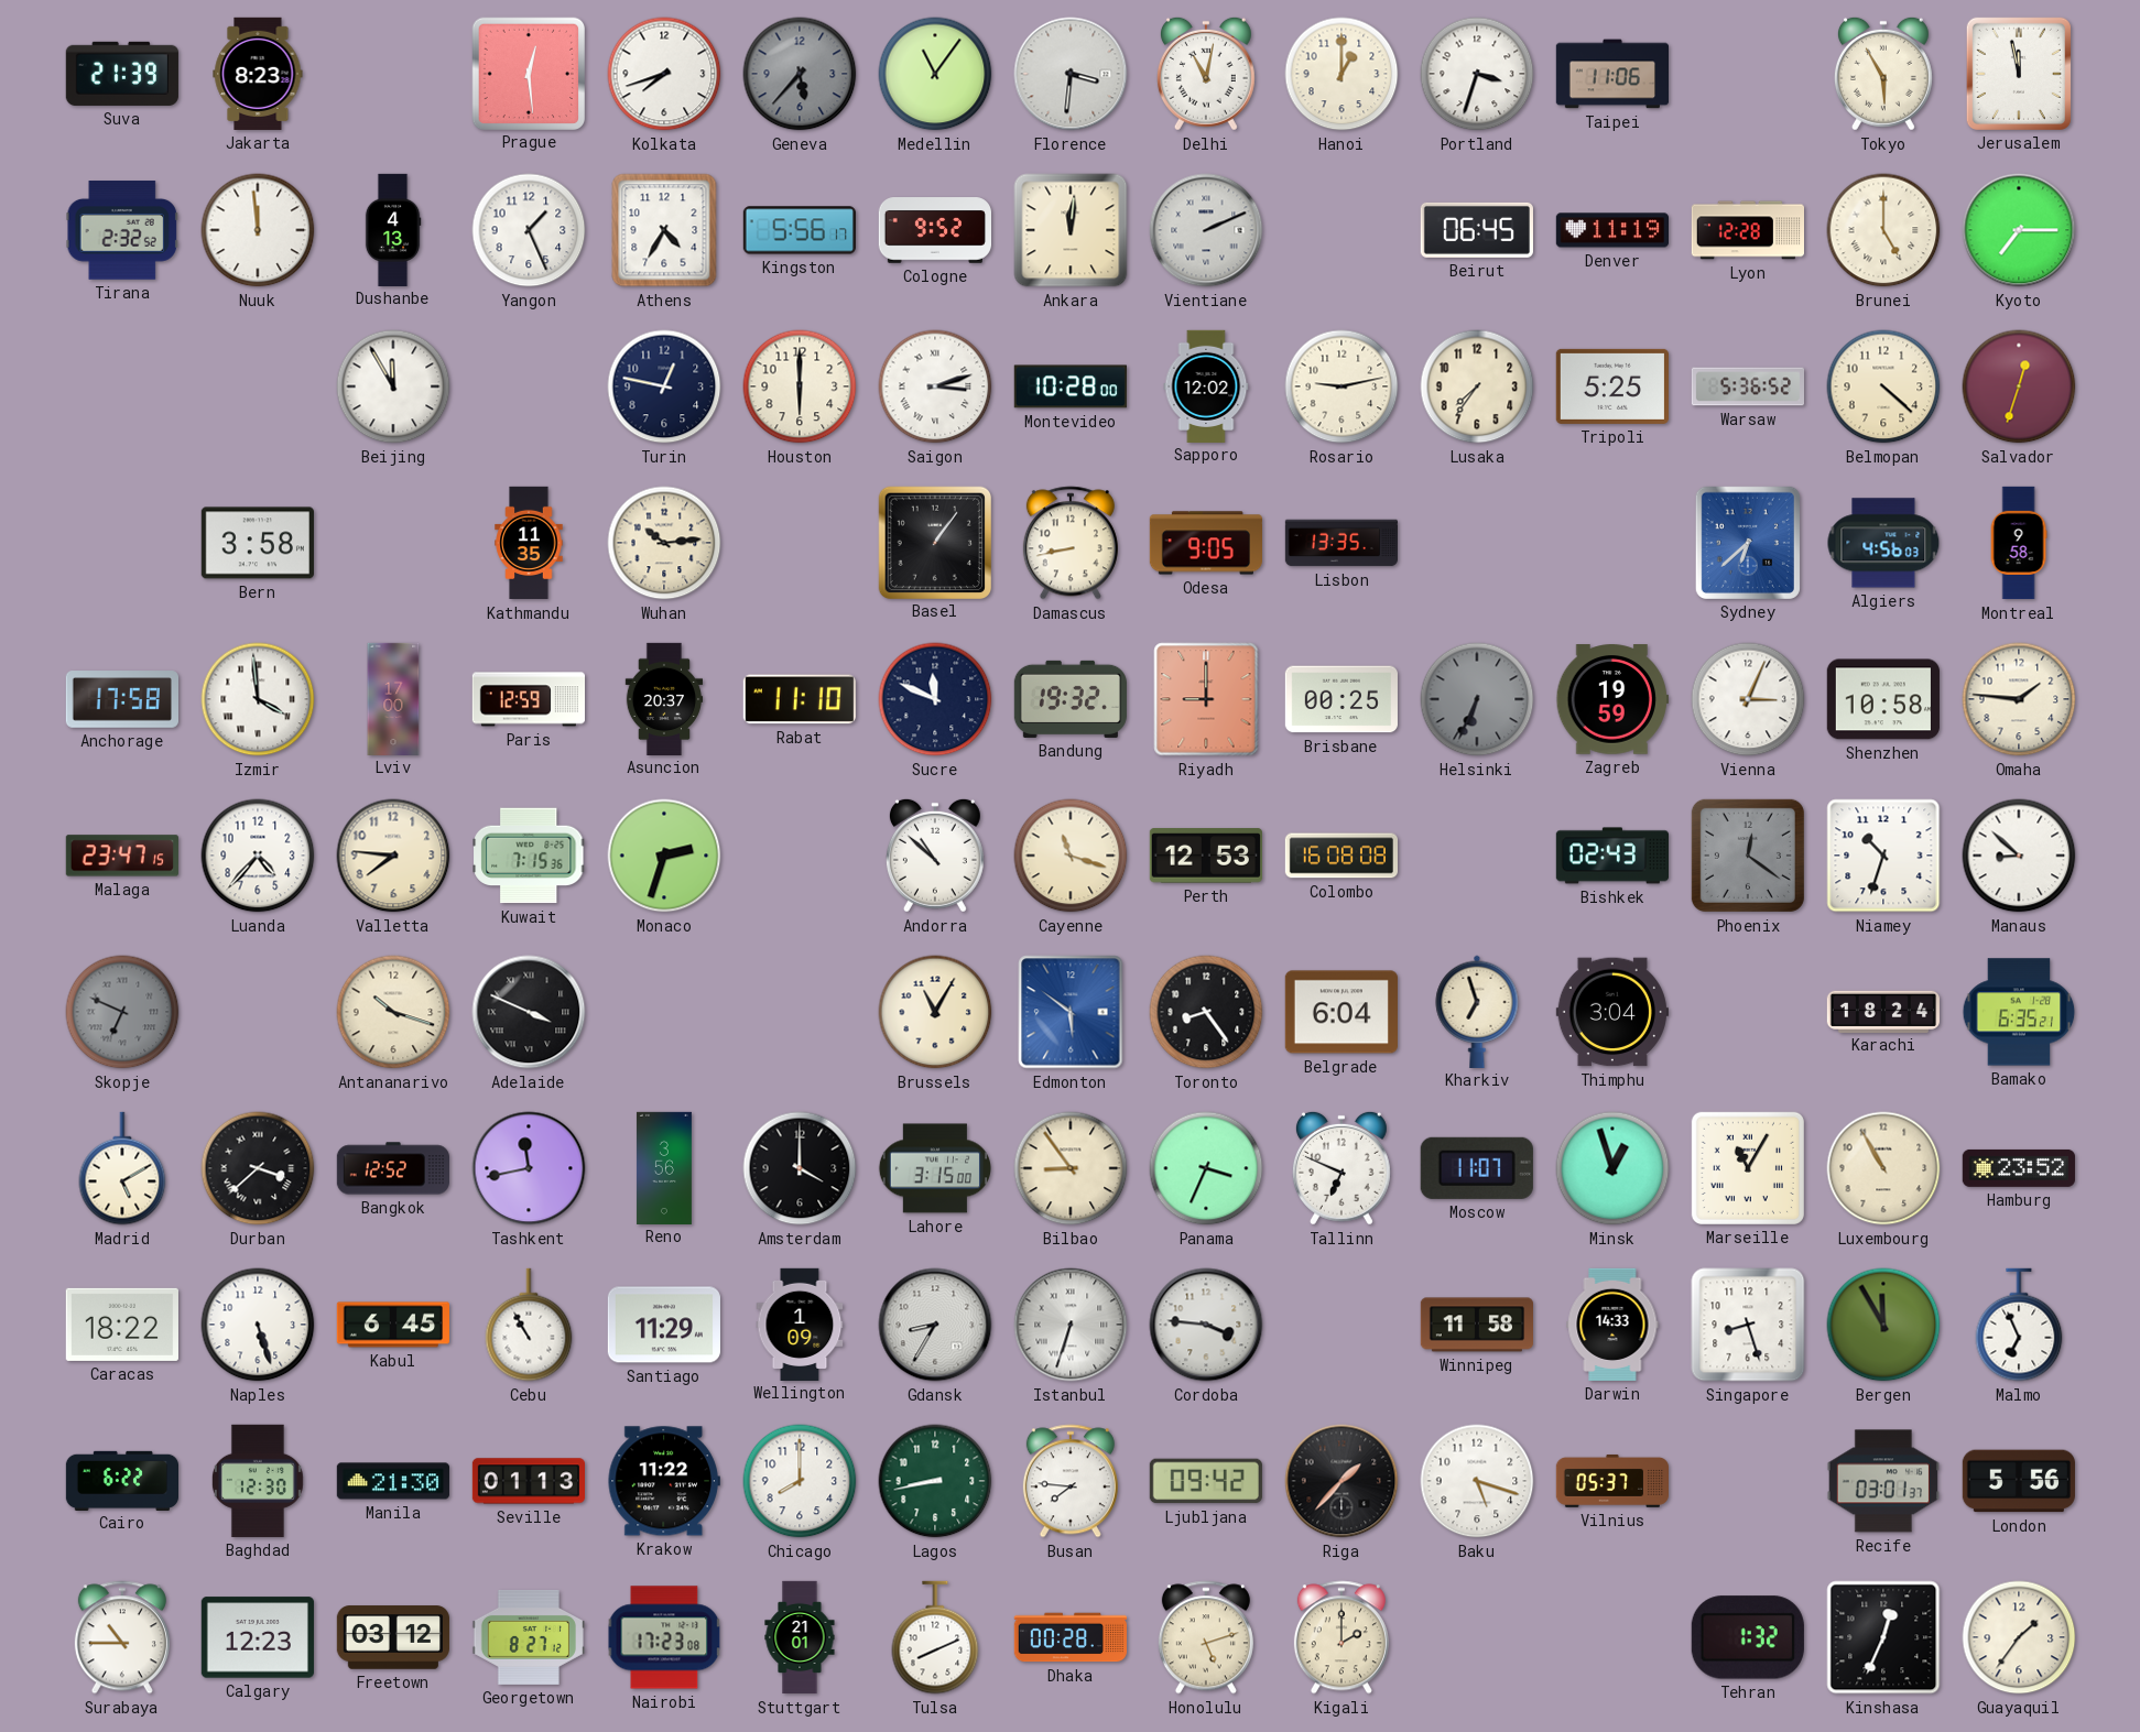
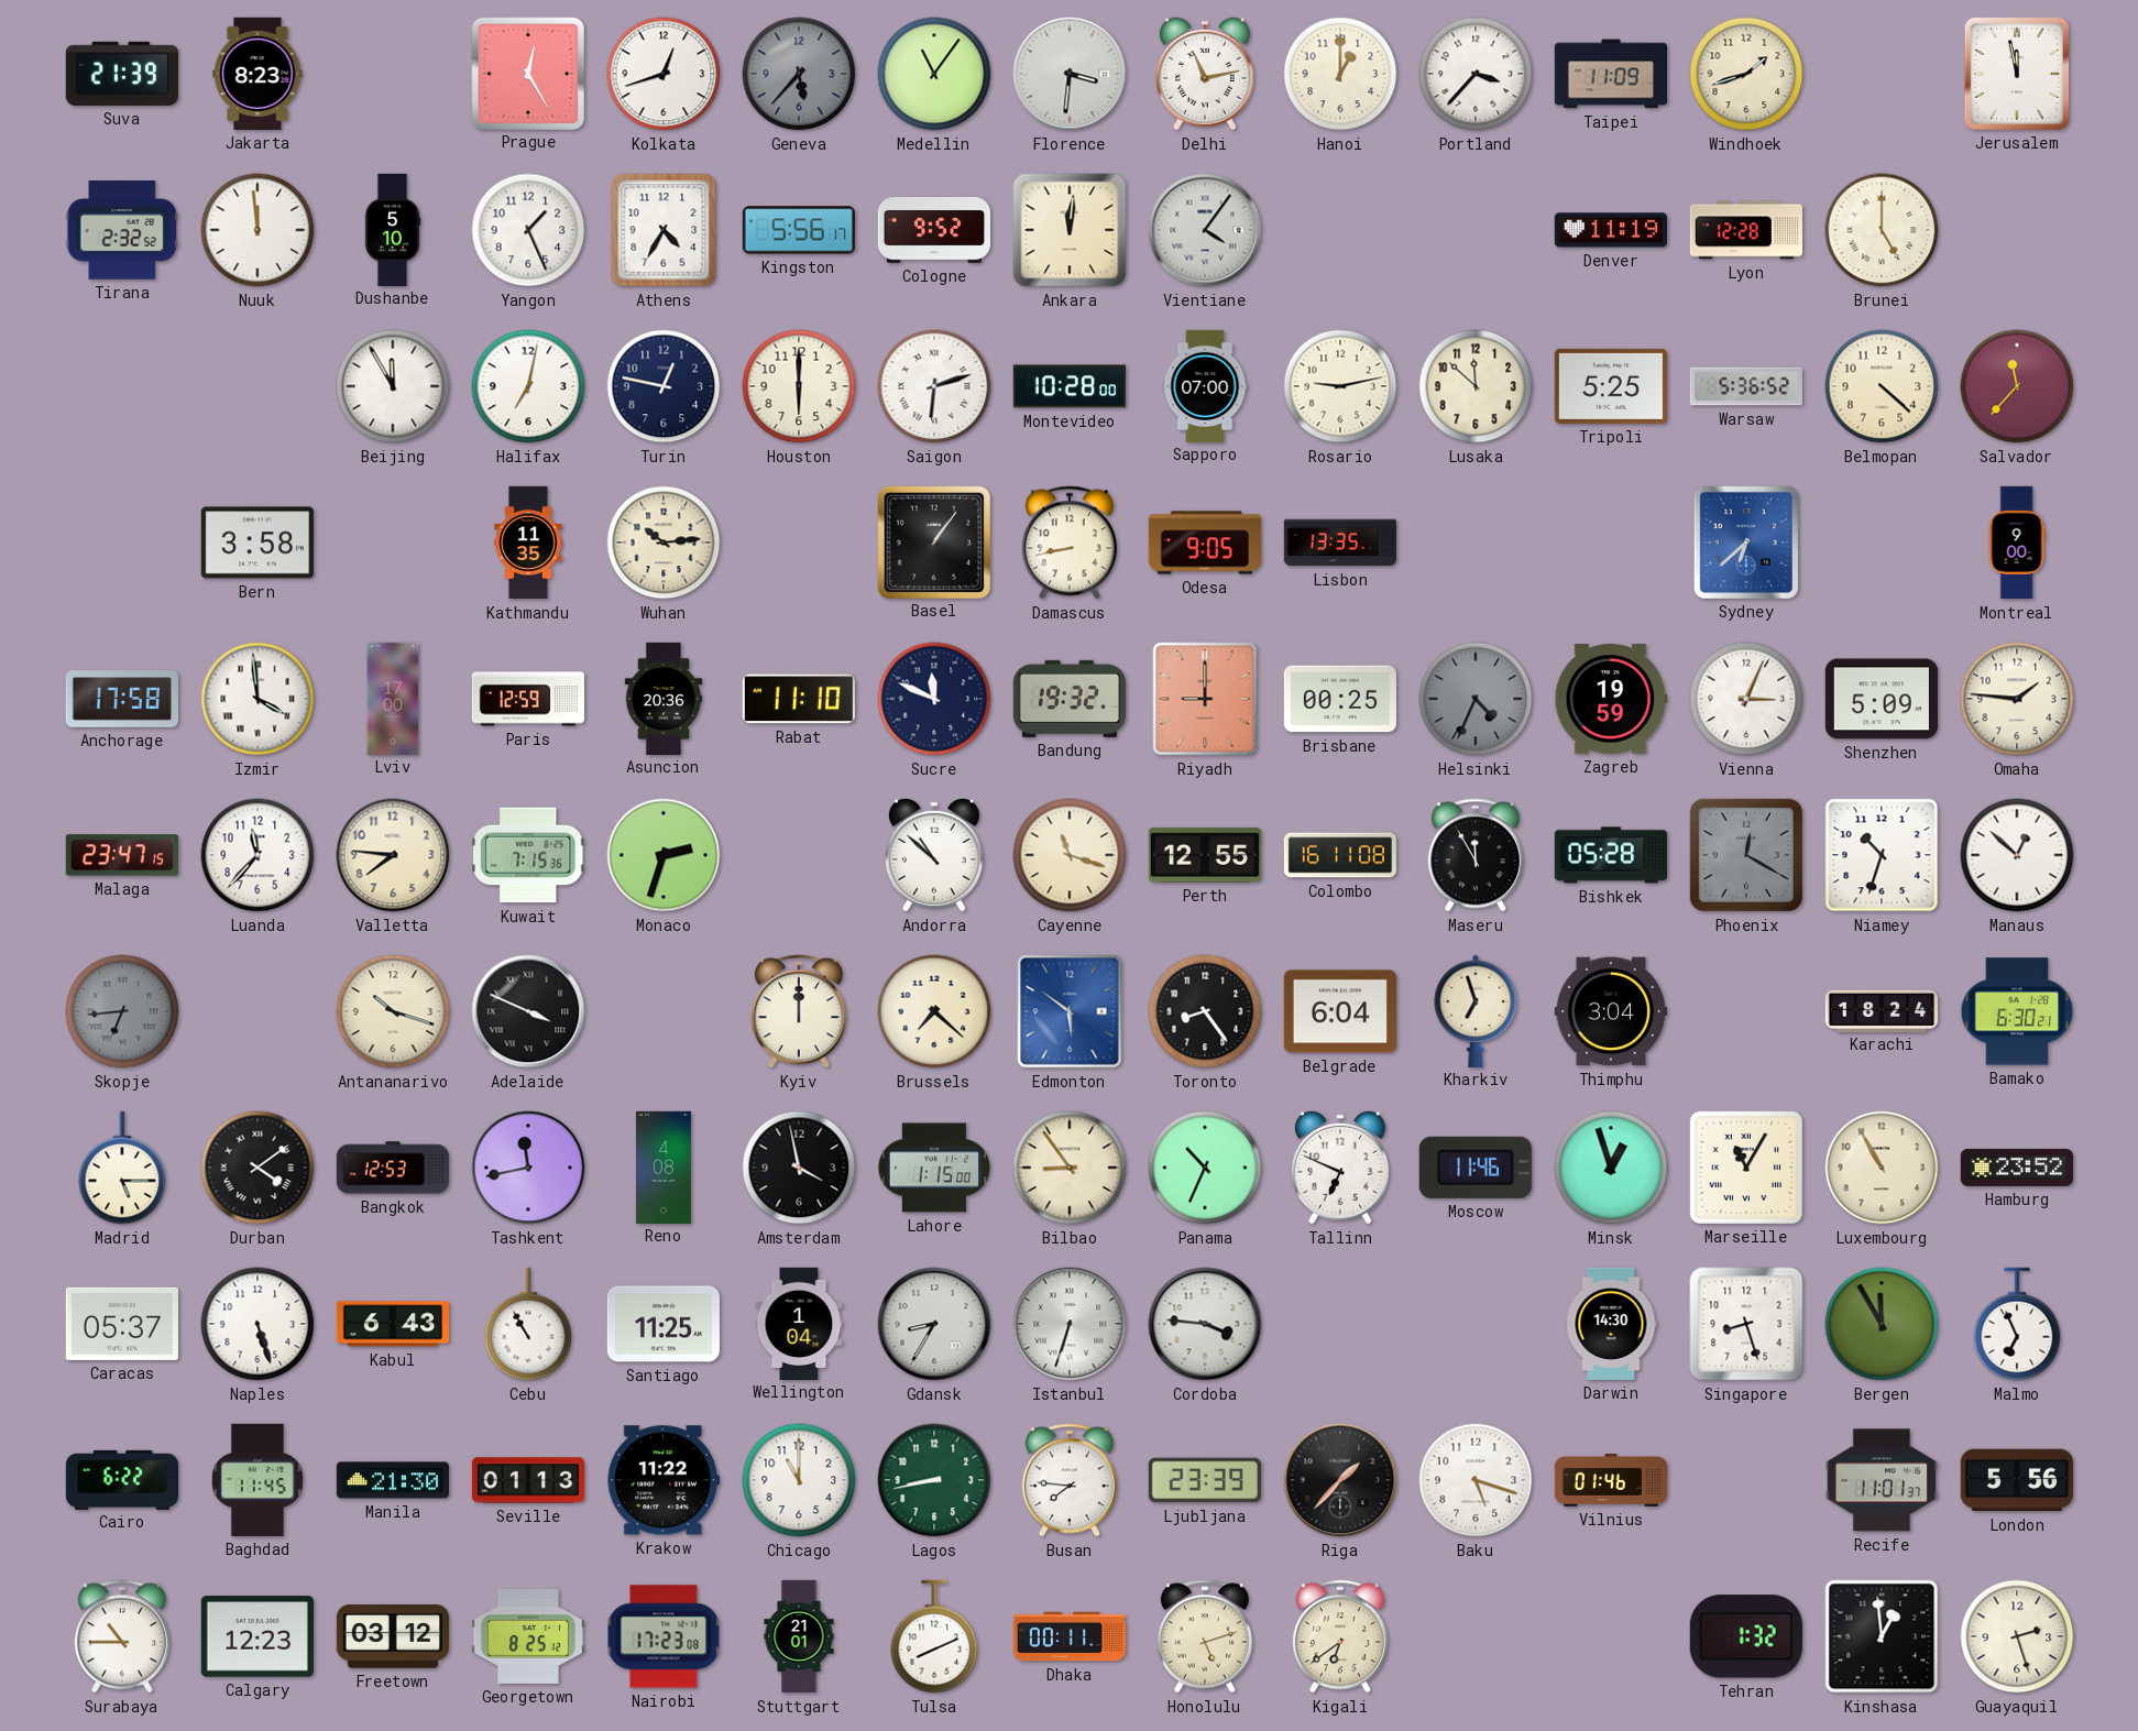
Prague: 12:29 -> 12:25
Kolkata: 7:42 -> 12:42
Delhi: 11:02 -> 11:13
Portland: 3:33 -> 3:37
Taipei: 11:06 -> 11:09
Windhoek: none -> 1:42
Tokyo: 5:55 -> none
Dushanbe: 4:13 -> 5:10
Vientiane: 2:11 -> 4:06
Beirut: 06:45 -> none
Kyoto: 7:15 -> none
Halifax: none -> 7:02
Saigon: 3:12 -> 6:12
Sapporo: 12:02 -> 07:00
Lusaka: 7:36 -> 11:52
Salvador: 12:33 -> 11:37
Algiers: 4:56 -> none
Montreal: 9:58 -> 9:00
Asuncion: 20:37 -> 20:36
Helsinki: 6:34 -> 4:34
Shenzhen: 10:58 -> 5:09
Luanda: 4:37 -> 11:37
Perth: 12:53 -> 12:55
Colombo: 16:08 -> 16:11
Maseru: none -> 11:55
Bishkek: 02:43 -> 05:28
Phoenix: 12:21 -> 12:20
Manaus: 8:52 -> 12:52
Skopje: 6:49 -> 6:44
Kyiv: none -> 12:00
Brussels: 11:05 -> 7:22
Bamako: 6:35 -> 6:30
Madrid: 5:10 -> 5:15
Durban: 3:38 -> 4:09
Bangkok: 12:52 -> 12:53
Reno: 3:56 -> 4:08
Amsterdam: 4:00 -> 3:58
Lahore: 3:15 -> 1:15
Panama: 3:34 -> 10:34
Moscow: 11:07 -> 11:46
Caracas: 18:22 -> 05:37
Kabul: 6:45 -> 6:43
Santiago: 11:29 -> 11:25
Wellington: 1:09 -> 1:04
Winnipeg: 11:58 -> none
Darwin: 14:33 -> 14:30
Baghdad: 12:30 -> 11:45
Chicago: 8:00 -> 11:00
Ljubljana: 09:42 -> 23:39
Vilnius: 05:37 -> 01:46
Recife: 03:01 -> 11:01
Georgetown: 8:27 -> 8:25
Dhaka: 00:28 -> 00:11
Kigali: 2:00 -> 6:39
Kinshasa: 12:34 -> 12:59
Guayaquil: 1:36 -> 2:27
